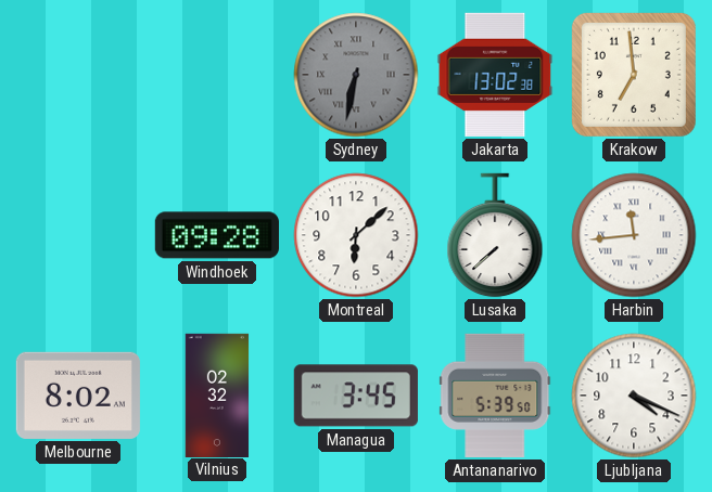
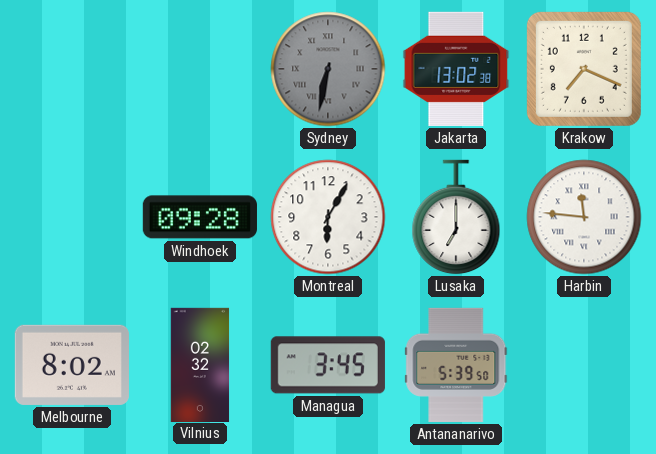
Krakow: 6:59 -> 7:19
Montreal: 6:08 -> 6:05
Lusaka: 7:38 -> 7:00
Harbin: 11:44 -> 11:46
Ljubljana: 4:19 -> none
